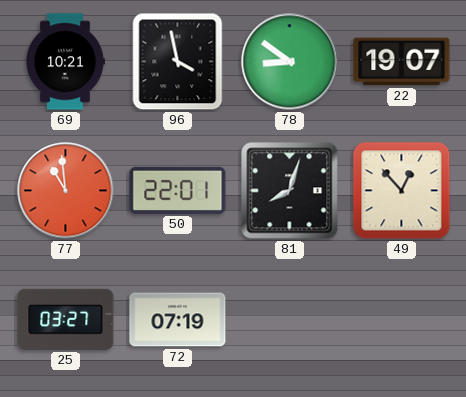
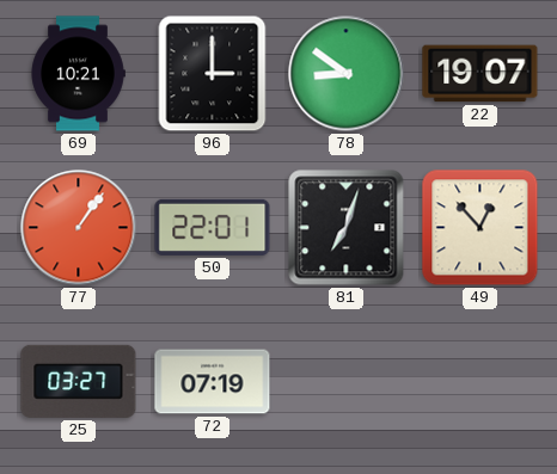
96: 3:58 -> 3:00
77: 10:59 -> 1:06
81: 8:03 -> 7:03
